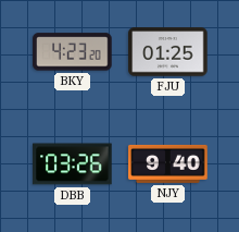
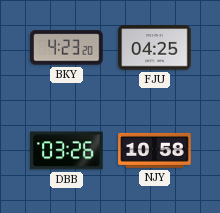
FJU: 01:25 -> 04:25
NJY: 9:40 -> 10:58
